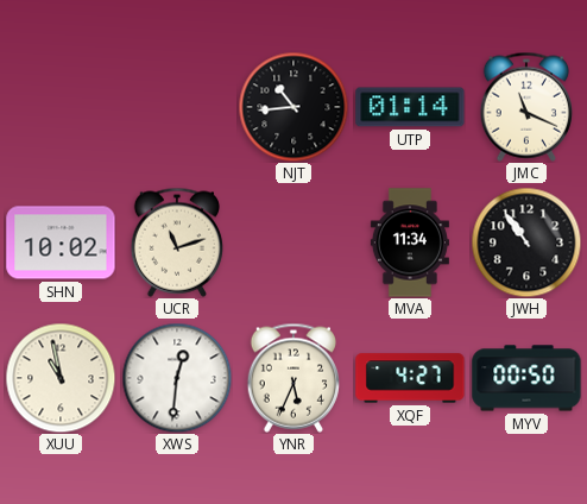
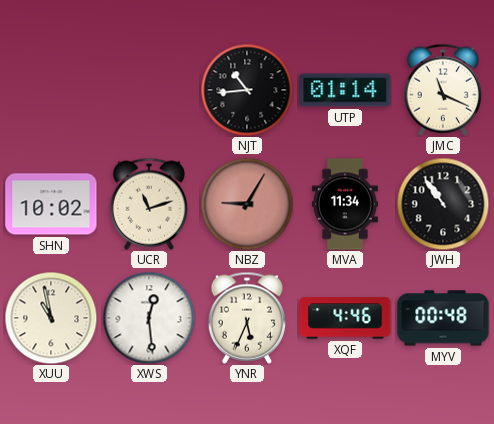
NBZ: none -> 9:05
XWS: 12:31 -> 12:29
XQF: 4:27 -> 4:46
MYV: 00:50 -> 00:48
